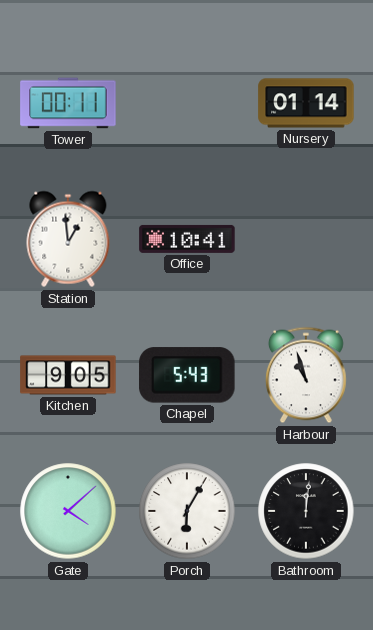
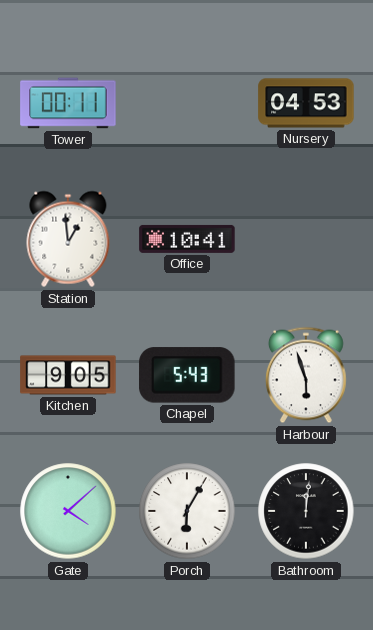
Nursery: 01:14 -> 04:53
Harbour: 10:57 -> 5:57
